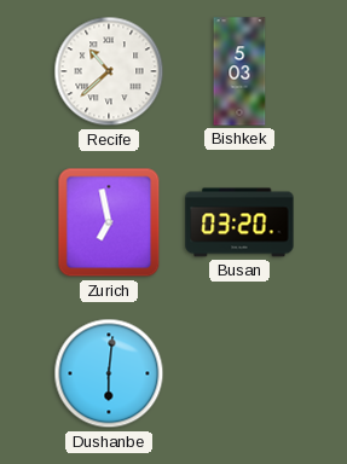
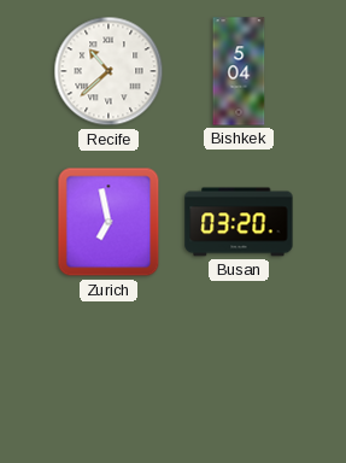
Bishkek: 5:03 -> 5:04
Dushanbe: 6:01 -> none
